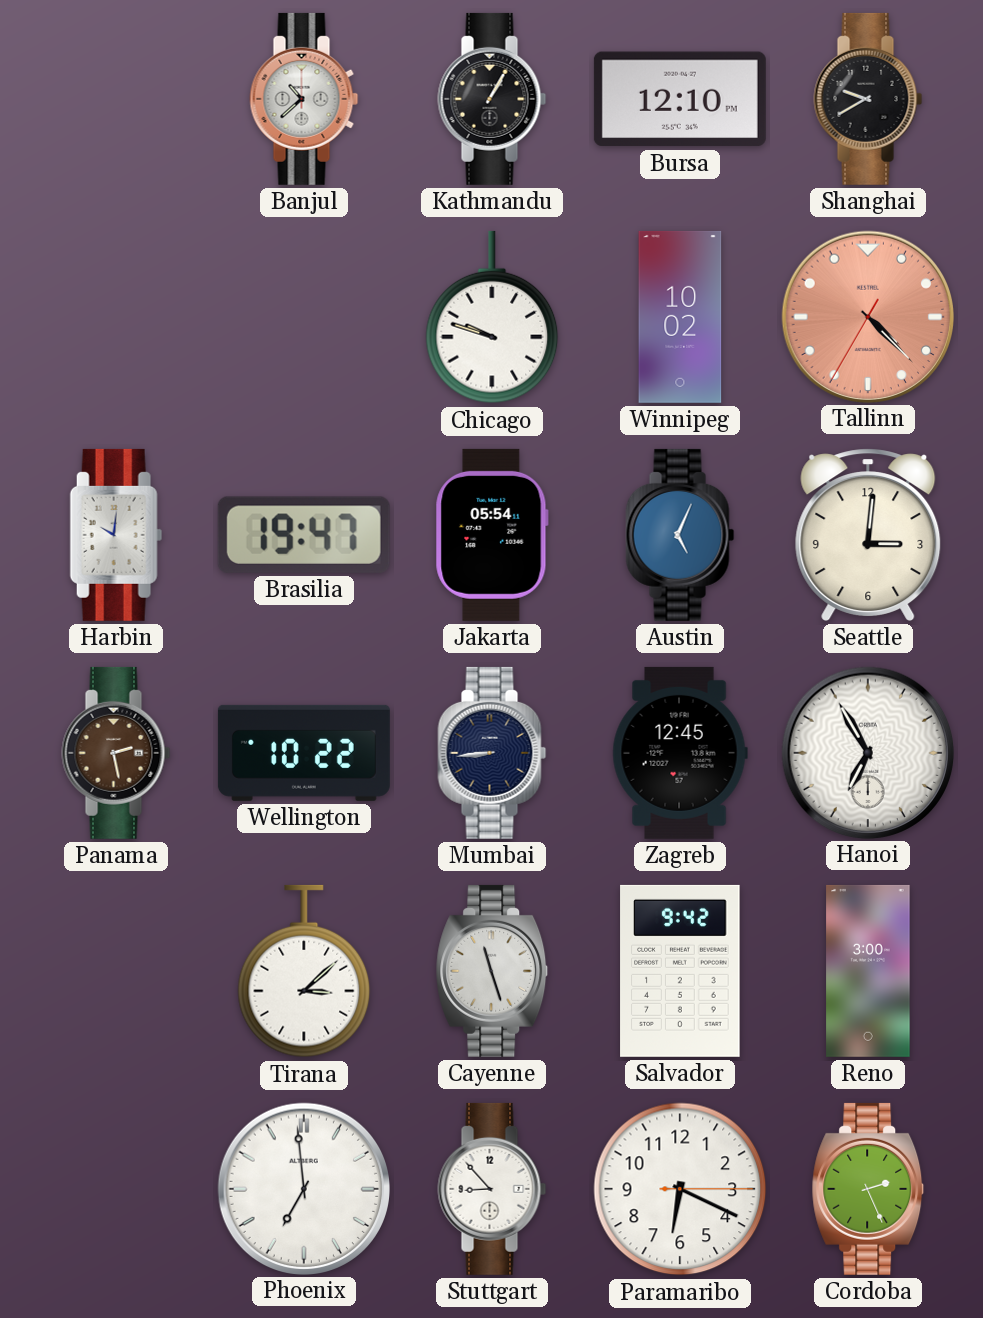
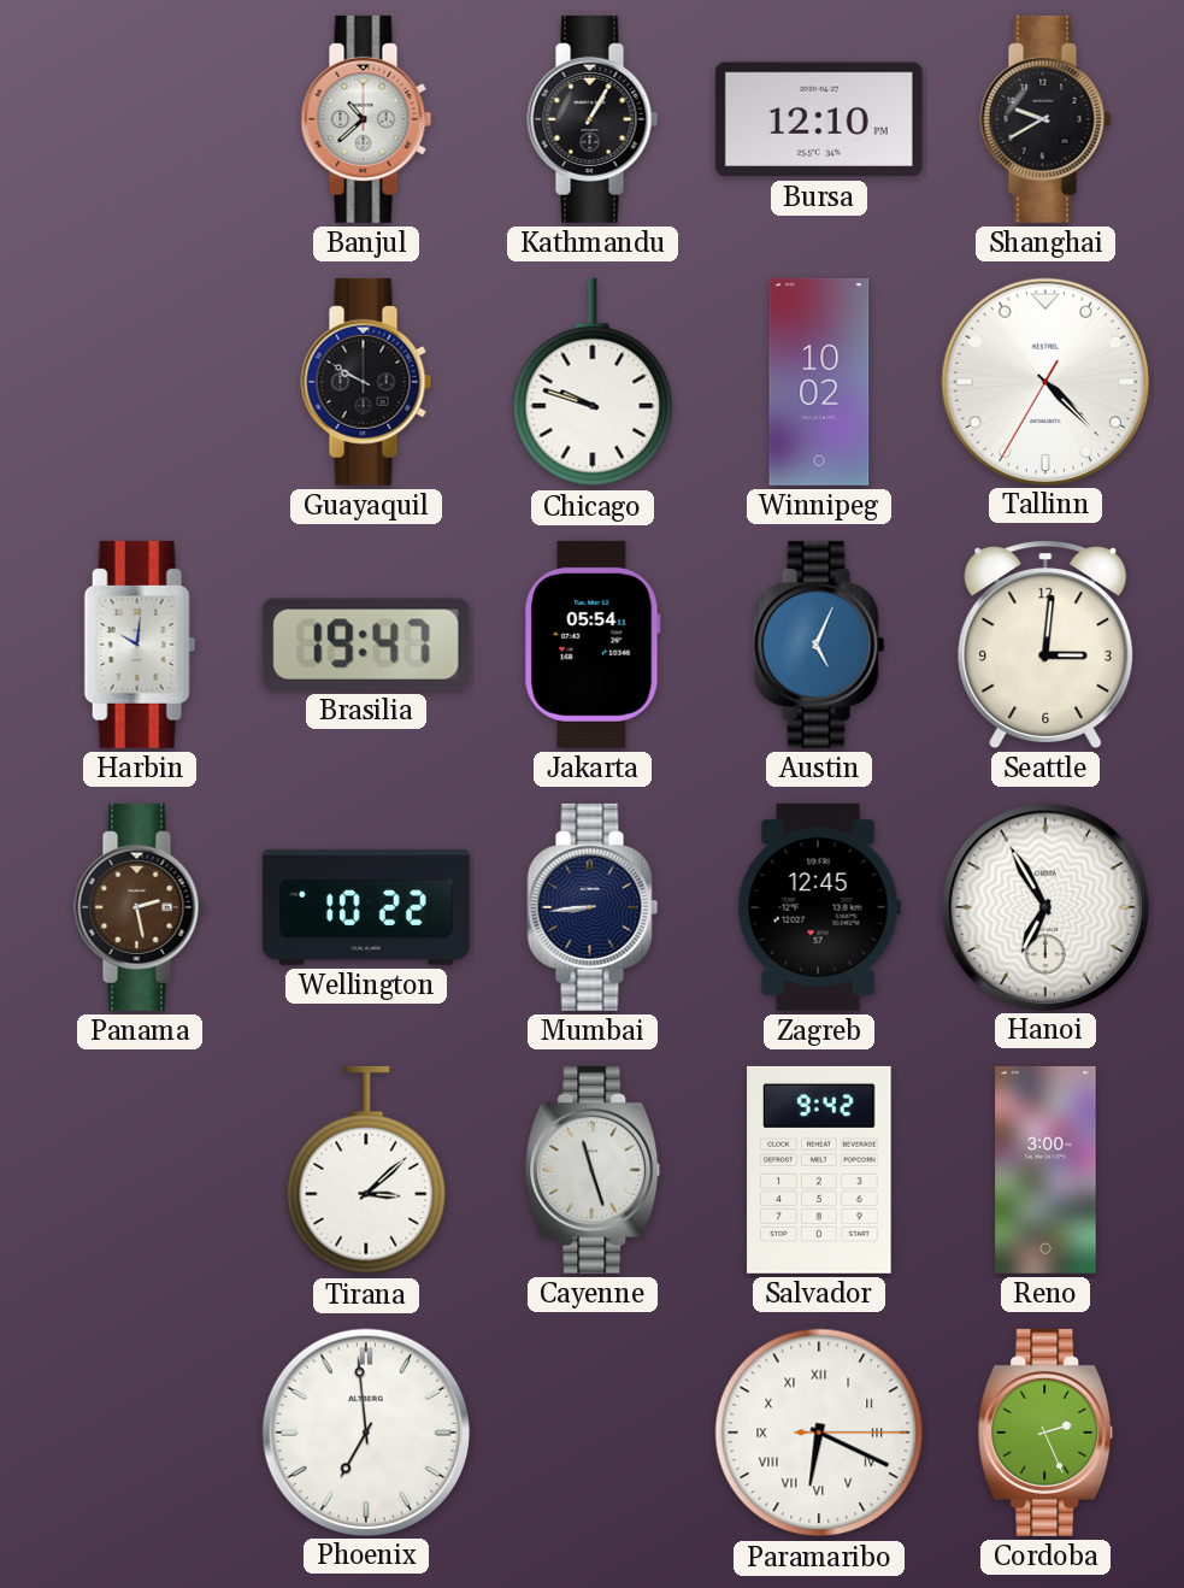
Guayaquil: none -> 9:50
Tallinn dial: salmon -> white
Stuttgart: 8:53 -> none
Paramaribo numerals: Arabic -> Roman
